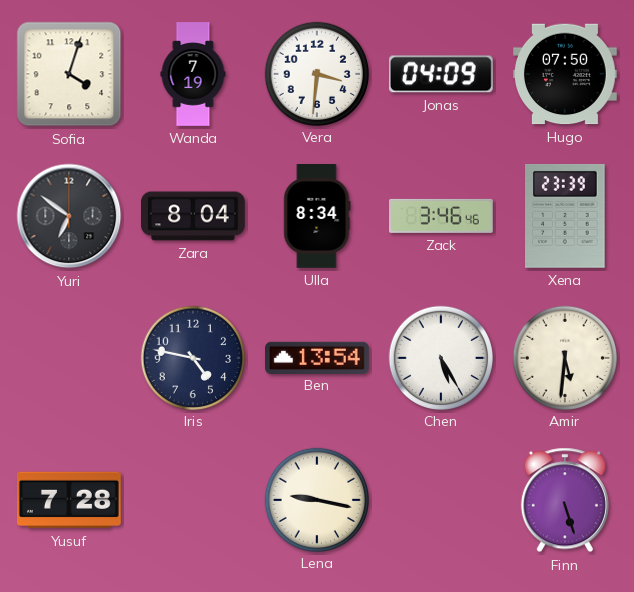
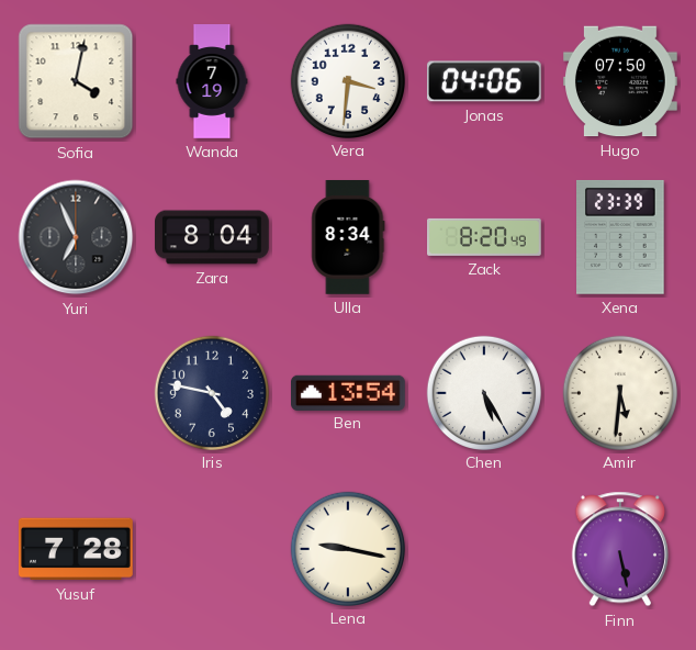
Sofia: 4:03 -> 4:02
Jonas: 04:09 -> 04:06
Yuri: 6:51 -> 6:56
Zack: 3:46 -> 8:20
Finn: 5:27 -> 5:28
